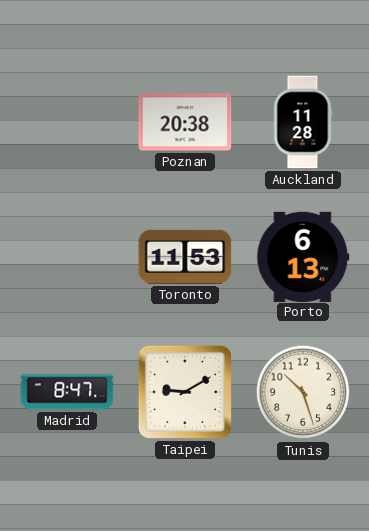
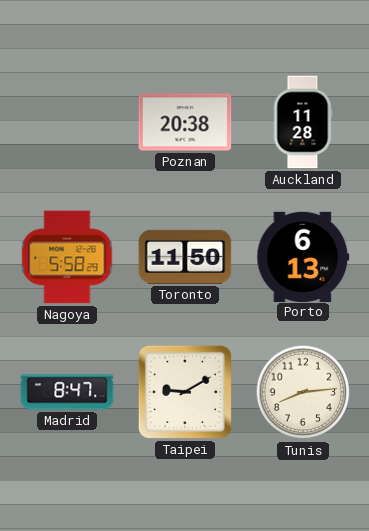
Nagoya: none -> 5:58
Toronto: 11:53 -> 11:50
Tunis: 10:27 -> 8:14
